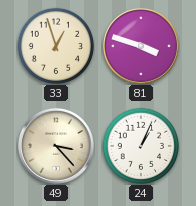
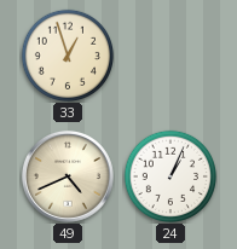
81: 3:48 -> none
49: 3:23 -> 4:41
